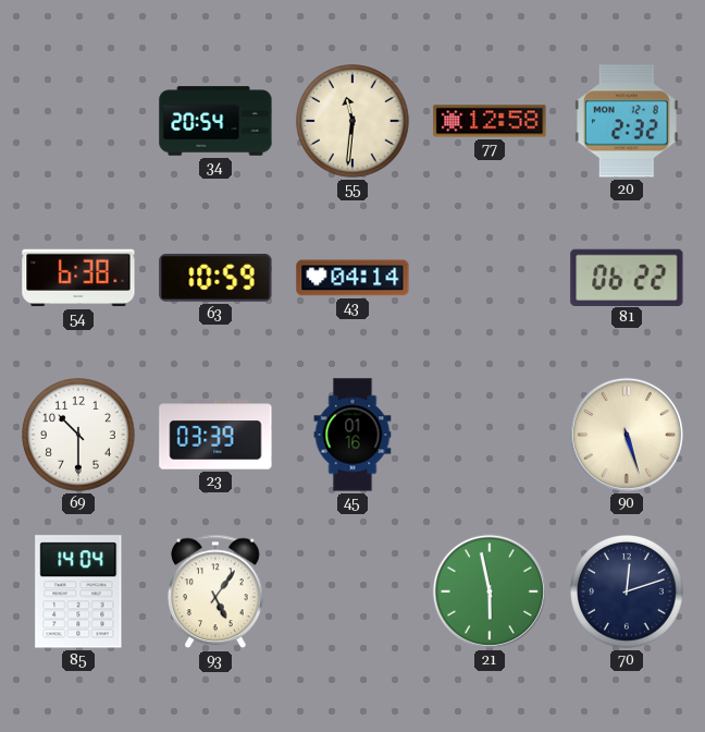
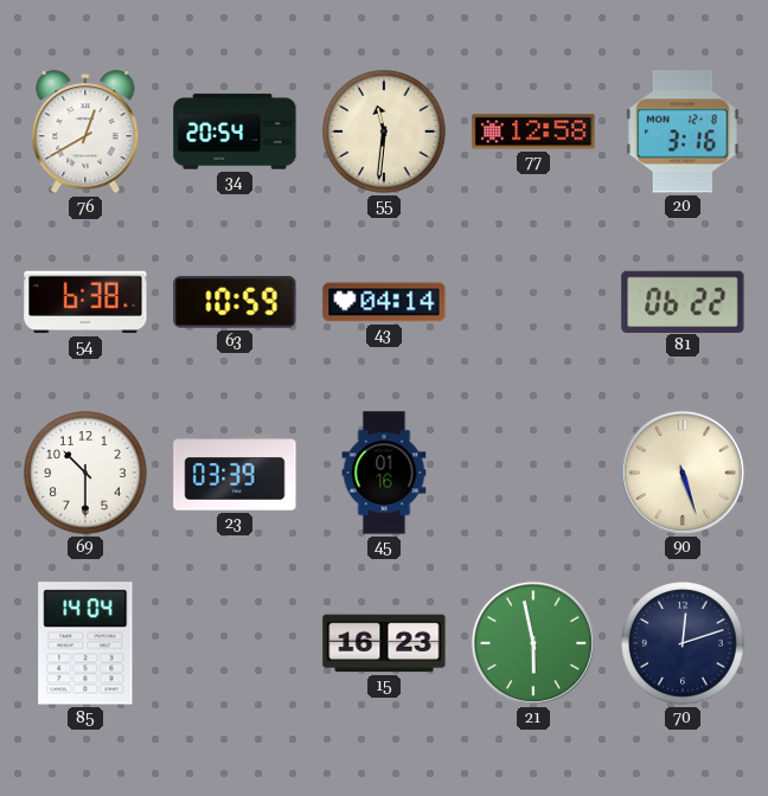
76: none -> 12:40
20: 2:32 -> 3:16
93: 5:06 -> none
15: none -> 16:23
